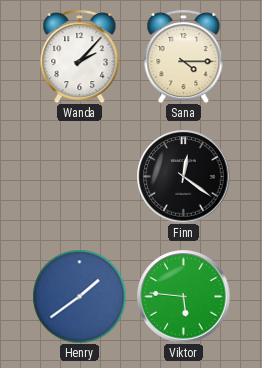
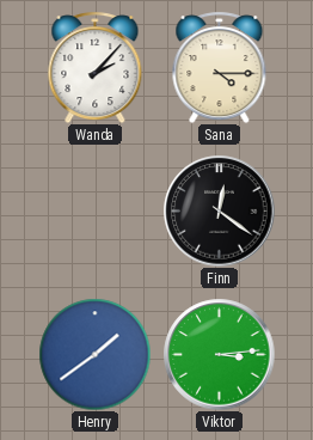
Viktor: 5:46 -> 3:14
